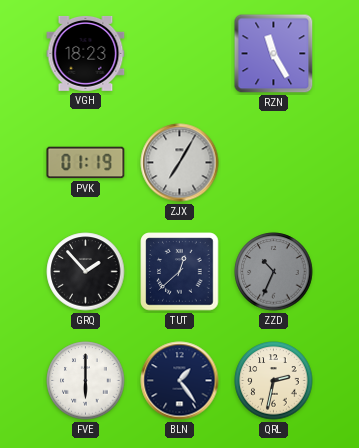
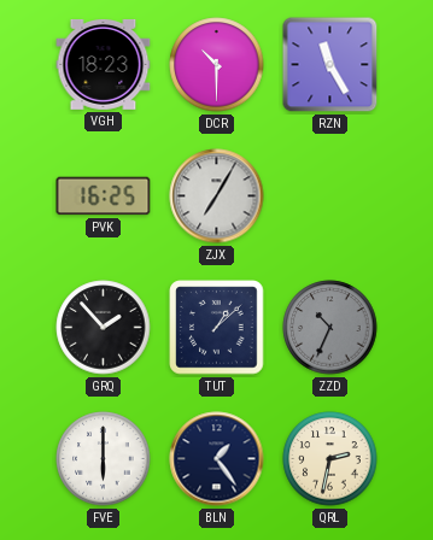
DCR: none -> 10:30
PVK: 01:19 -> 16:25
TUT: 12:38 -> 1:08
